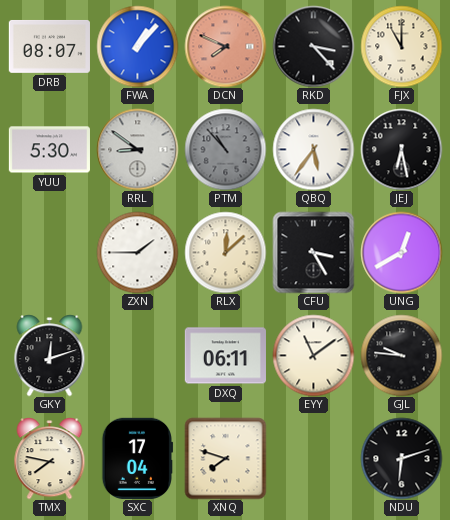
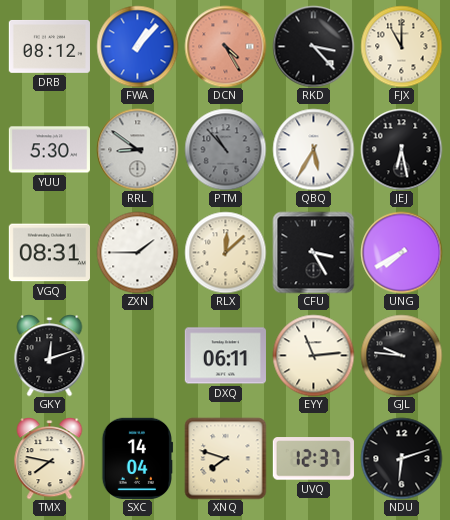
DRB: 08:07 -> 08:12
DCN: 7:49 -> 4:25
QBQ: 5:36 -> 5:35
VGQ: none -> 08:31
UNG: 12:40 -> 7:40
EYY: 11:09 -> 11:14
SXC: 17:04 -> 14:04
UVQ: none -> 12:37
